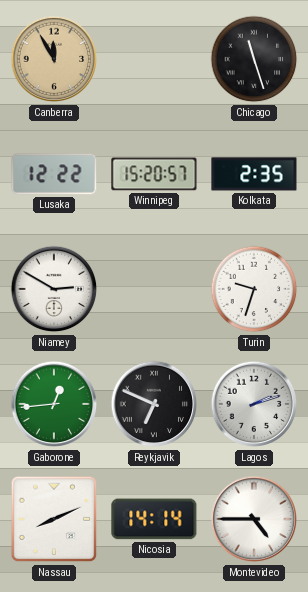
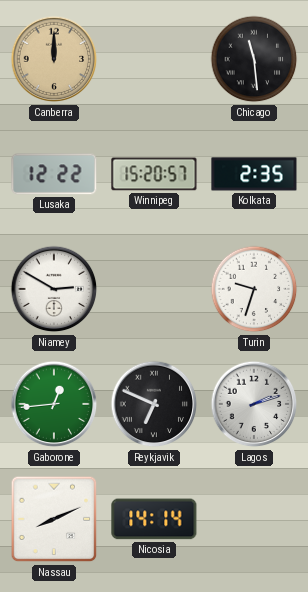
Canberra: 11:55 -> 12:00
Chicago: 11:27 -> 11:29
Montevideo: 4:45 -> none
